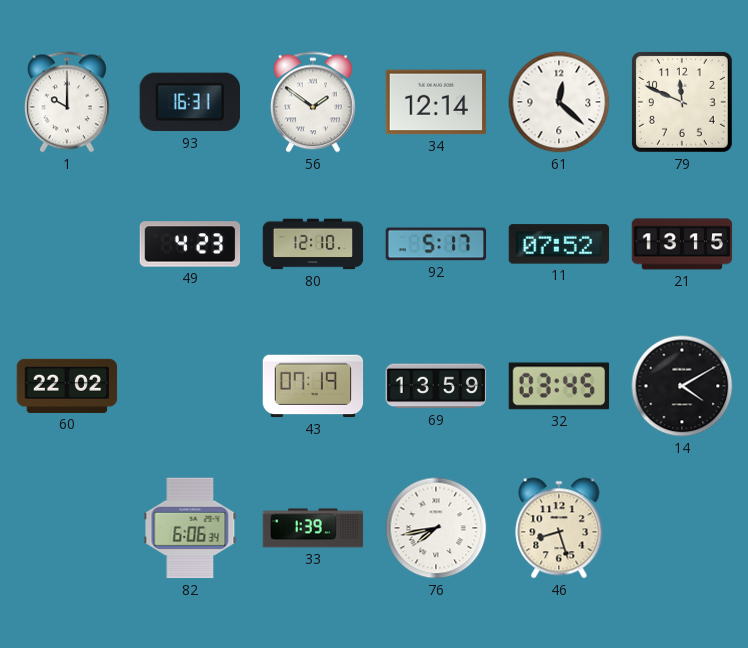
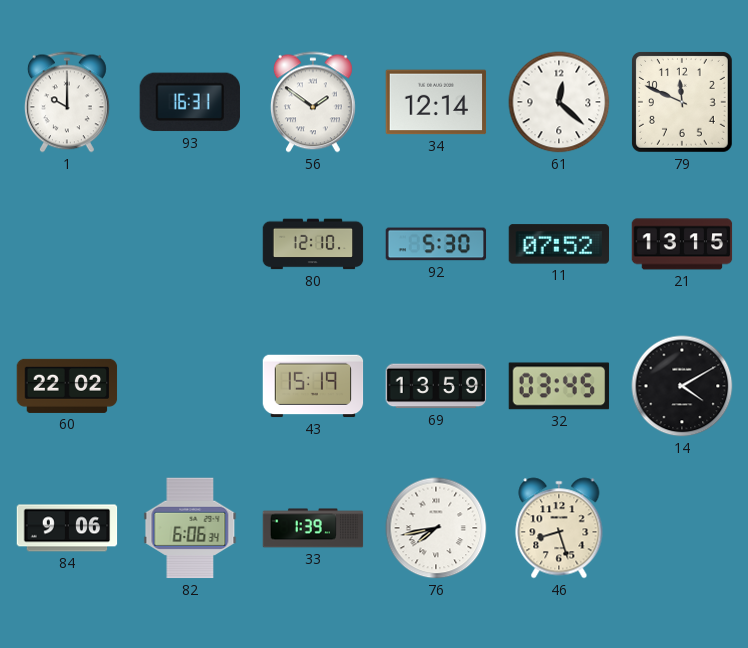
49: 4:23 -> none
92: 5:17 -> 5:30
43: 07:19 -> 15:19
84: none -> 9:06
